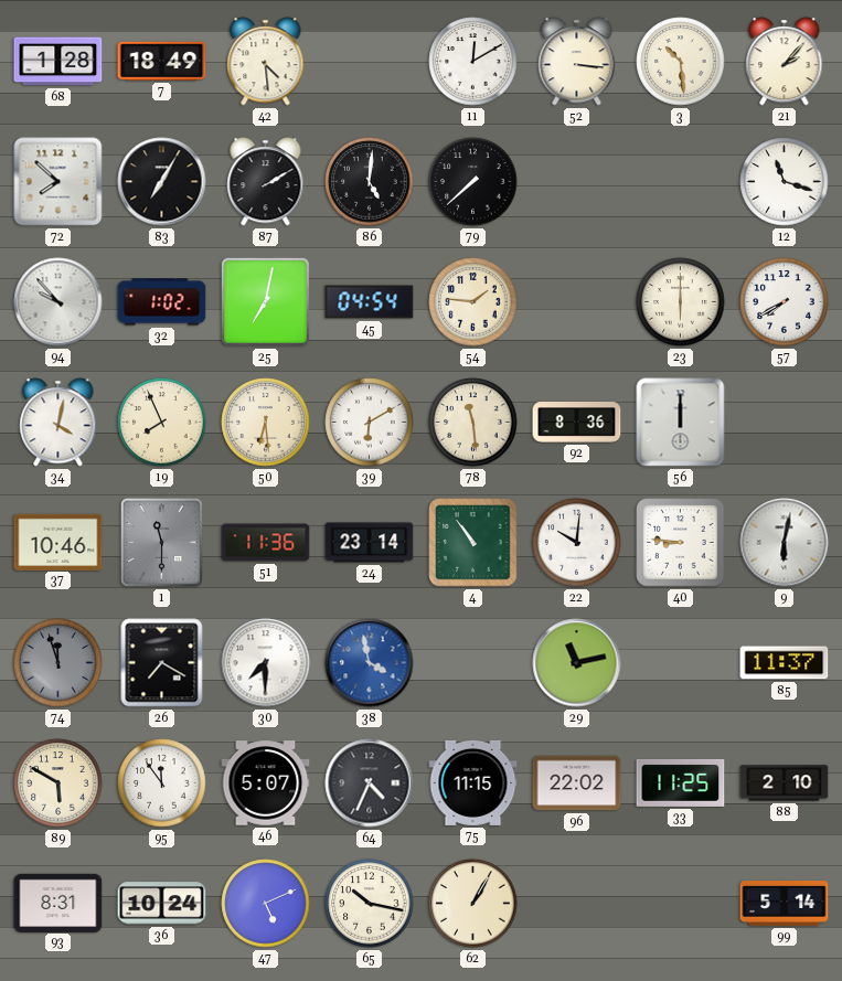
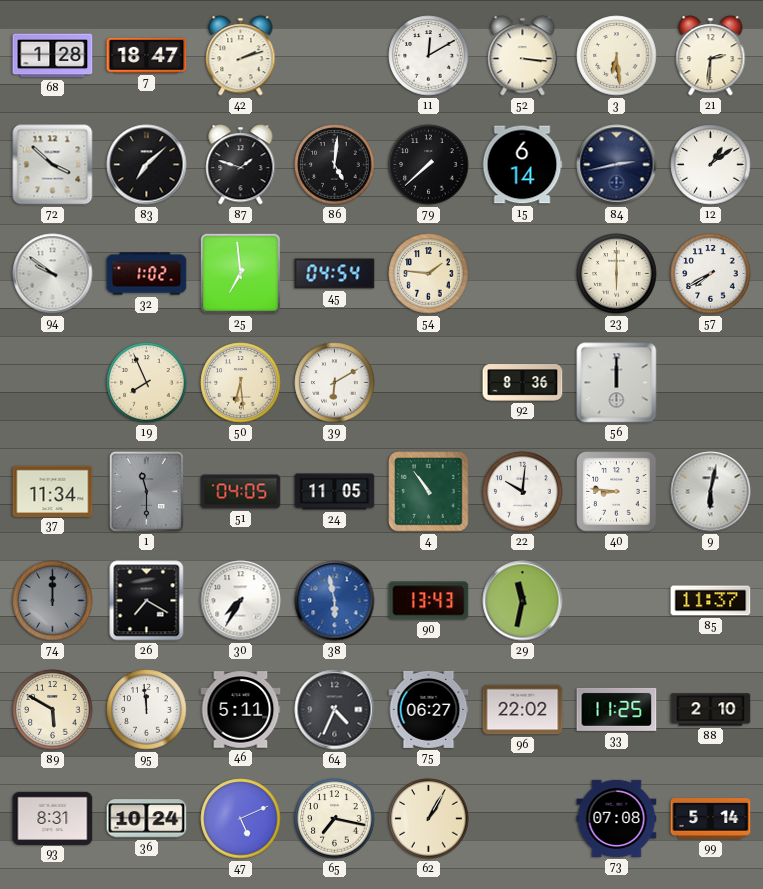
7: 18:49 -> 18:47
42: 4:29 -> 2:12
3: 10:29 -> 6:29
21: 2:07 -> 2:31
72: 7:52 -> 3:52
83: 7:05 -> 7:08
87: 2:10 -> 1:48
15: none -> 6:14
84: none -> 2:43
12: 11:18 -> 1:09
94: 9:53 -> 9:51
25: 7:02 -> 6:59
34: 4:02 -> none
78: 11:29 -> none
37: 10:46 -> 11:34
51: 11:36 -> 04:05
24: 23:14 -> 11:05
74: 11:57 -> 12:00
30: 7:30 -> 7:35
38: 3:58 -> 5:58
90: none -> 13:43
29: 11:13 -> 11:32
95: 11:54 -> 11:59
46: 5:07 -> 5:11
75: 11:15 -> 06:27
65: 10:17 -> 7:17
73: none -> 07:08
